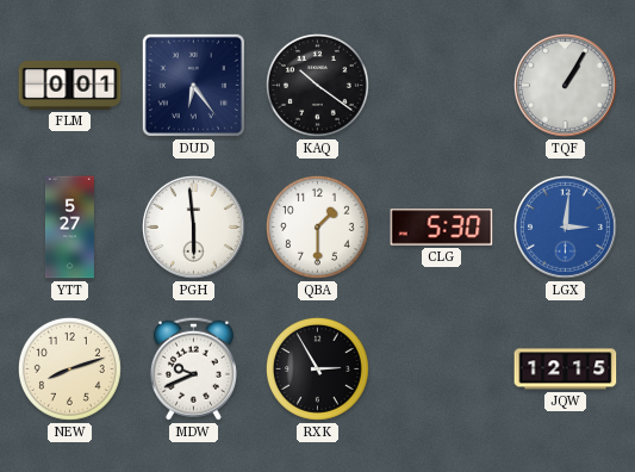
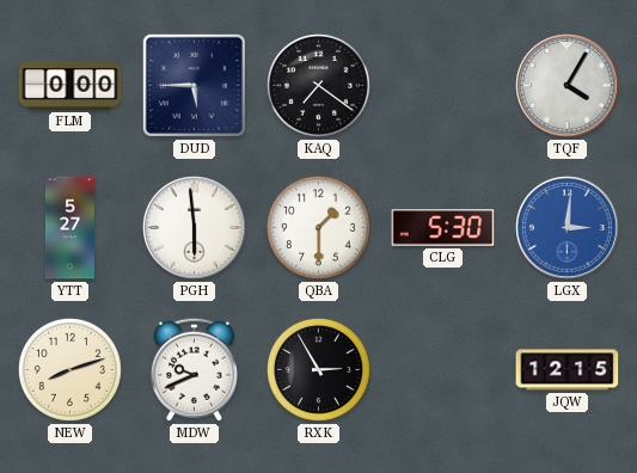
FLM: 0:01 -> 0:00
DUD: 6:24 -> 5:45
KAQ: 10:21 -> 7:21
TQF: 1:05 -> 4:05
